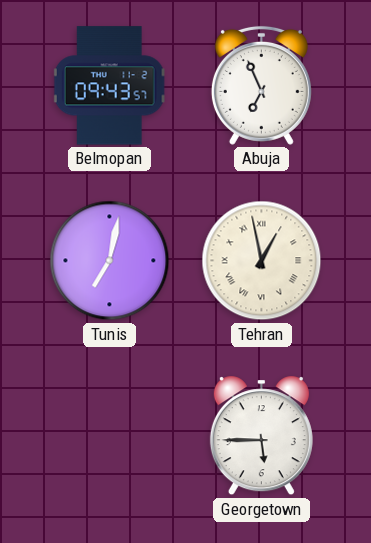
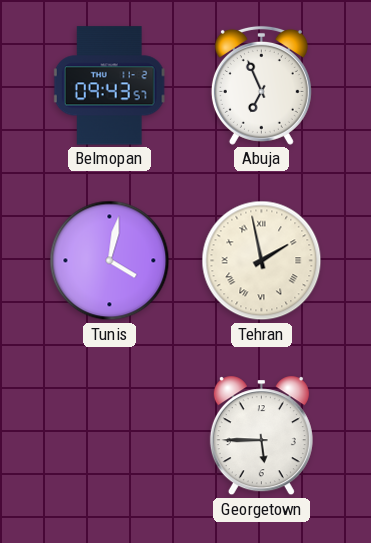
Tunis: 7:02 -> 4:02
Tehran: 12:58 -> 1:58
